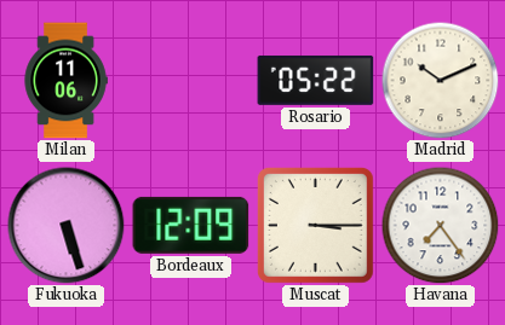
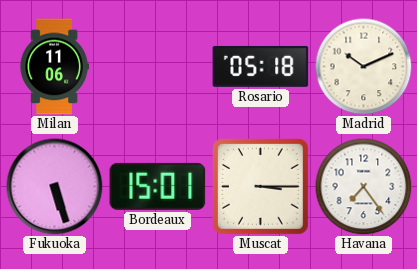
Rosario: 05:22 -> 05:18
Bordeaux: 12:09 -> 15:01
